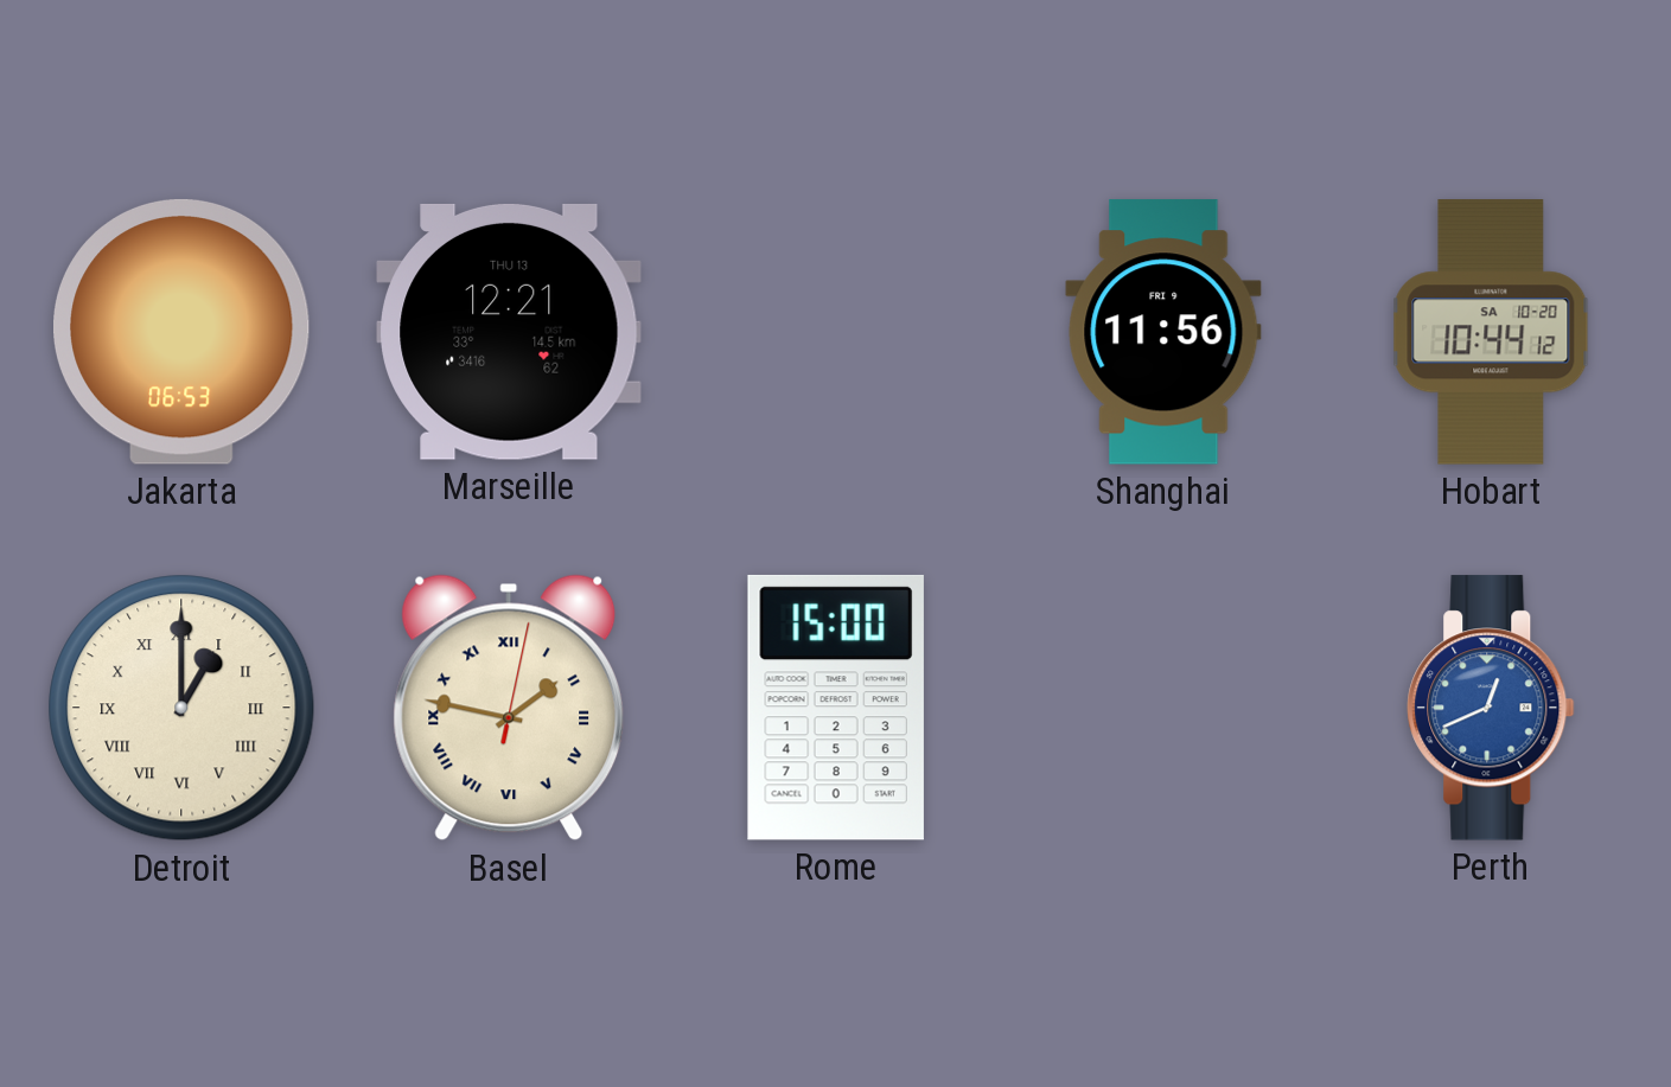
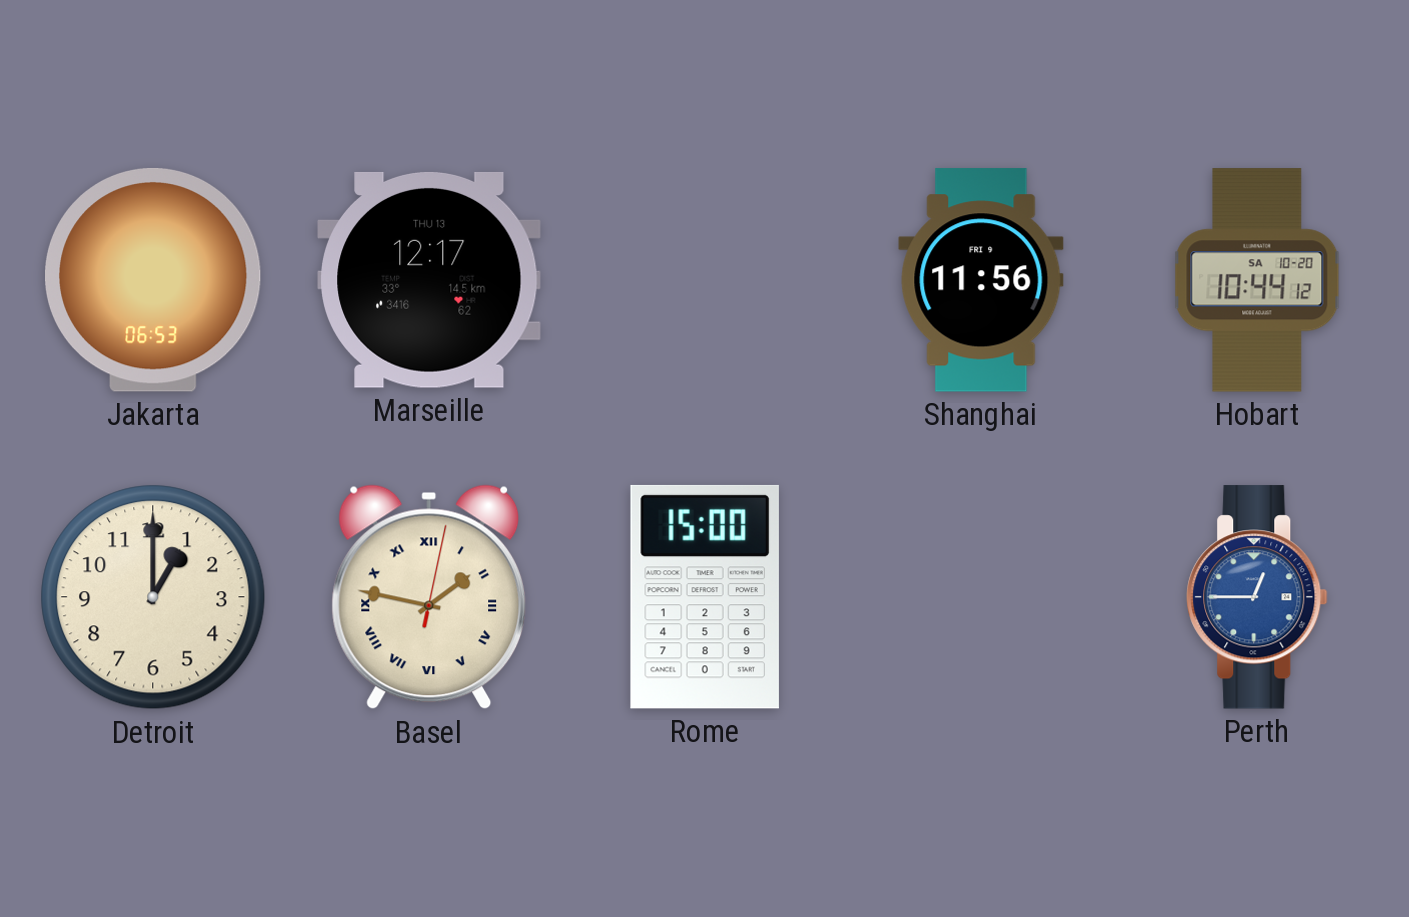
Marseille: 12:21 -> 12:17
Detroit numerals: Roman -> Arabic
Perth: 12:41 -> 12:45
